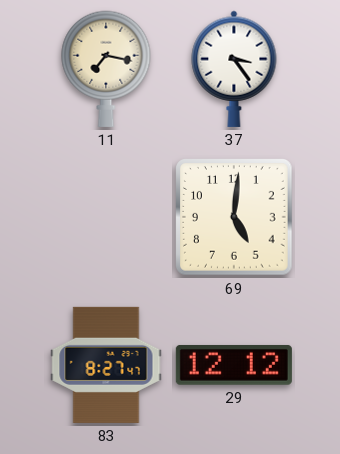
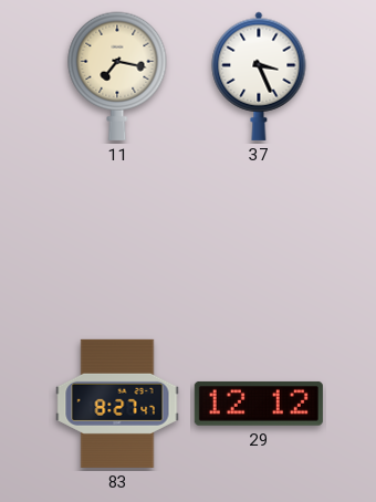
37: 3:24 -> 3:26
69: 5:01 -> none
